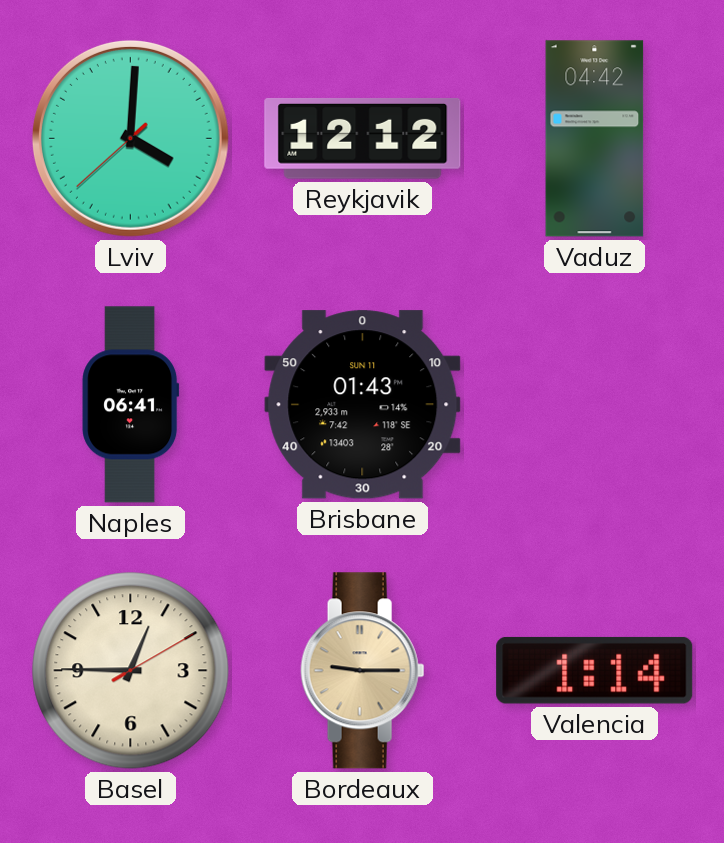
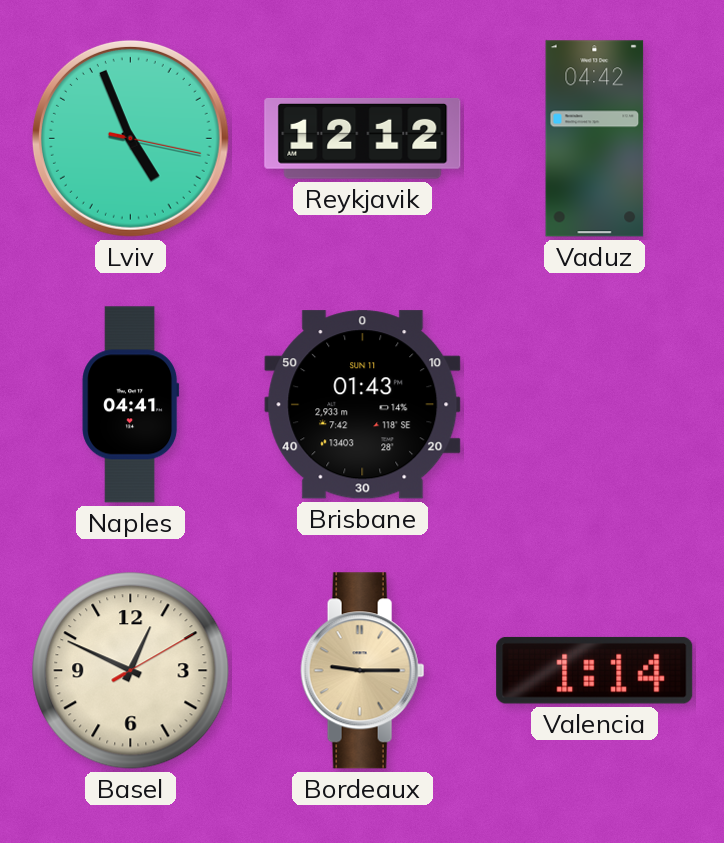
Lviv: 4:00 -> 4:56
Naples: 06:41 -> 04:41
Basel: 12:45 -> 12:49
